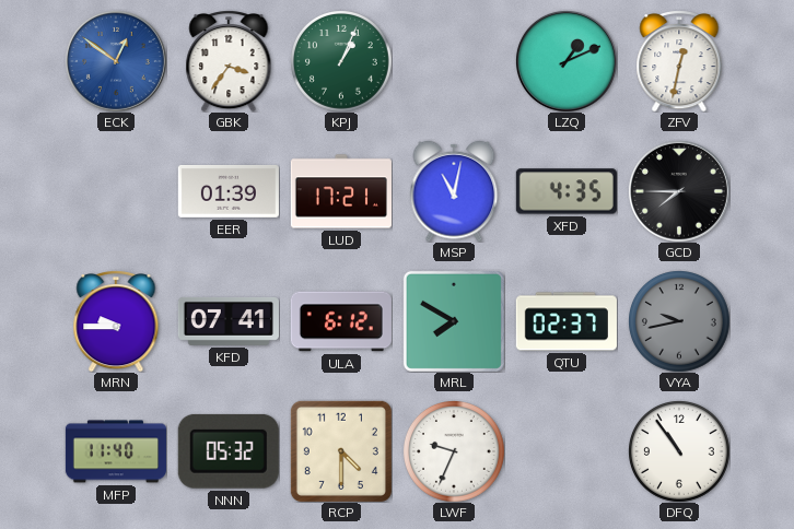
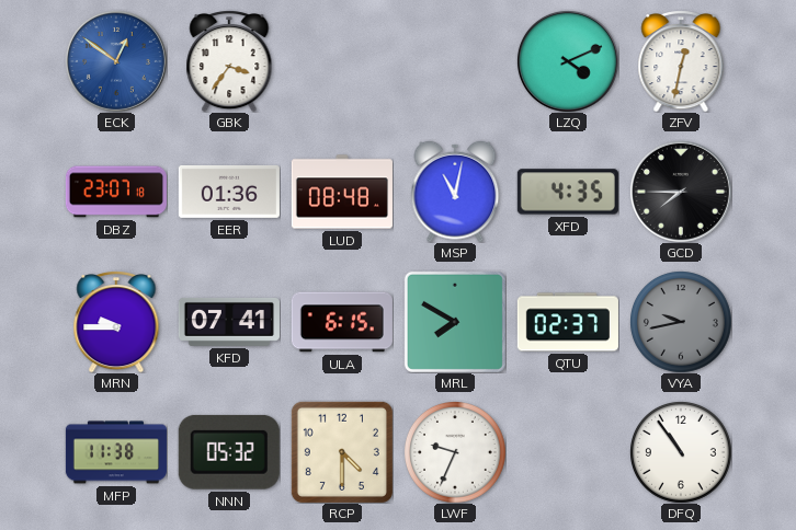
KPJ: 1:04 -> none
LZQ: 1:11 -> 4:11
DBZ: none -> 23:07
EER: 01:39 -> 01:36
LUD: 17:21 -> 08:48
ULA: 6:12 -> 6:15
MFP: 11:40 -> 11:38
